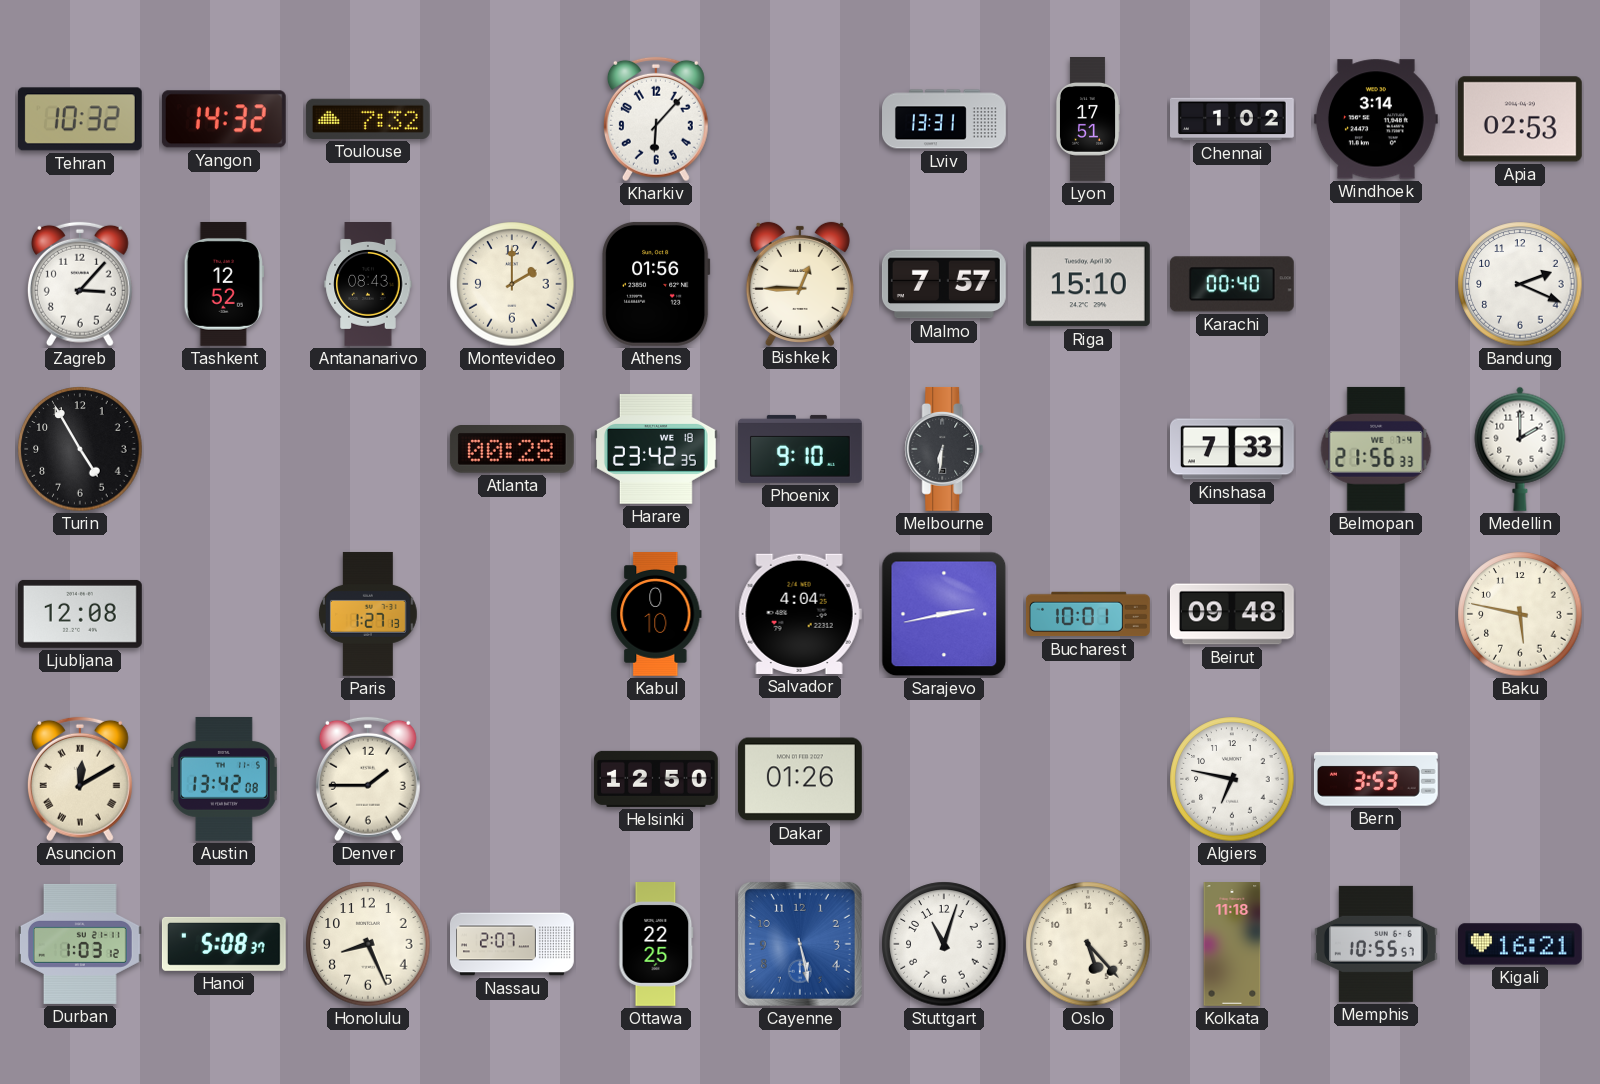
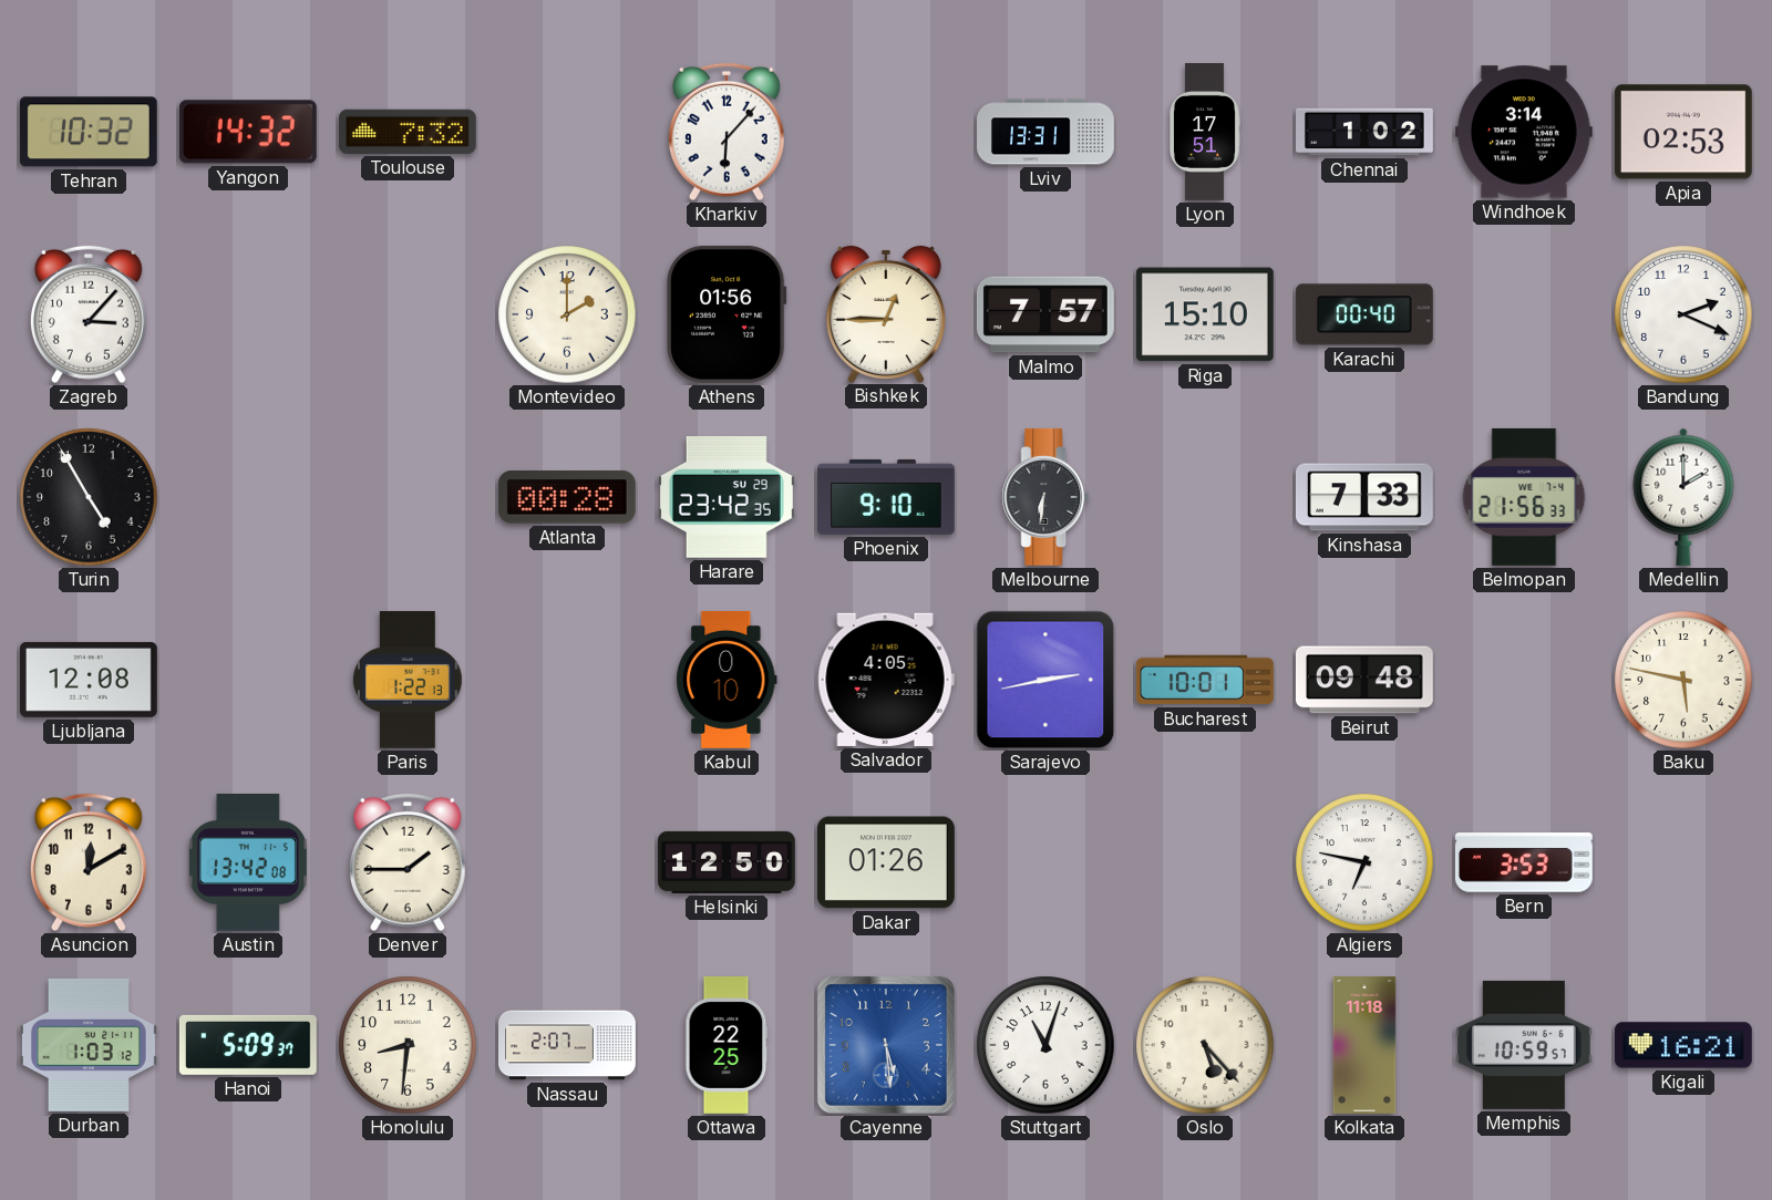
Tashkent: 12:52 -> none
Antananarivo: 08:43 -> none
Harare date: WE 18 -> SU 29
Paris: 1:27 -> 1:22
Salvador: 4:04 -> 4:05
Asuncion numerals: Roman -> Arabic
Hanoi: 5:08 -> 5:09
Honolulu: 8:26 -> 8:31
Cayenne: 5:28 -> 5:29
Memphis: 10:55 -> 10:59
